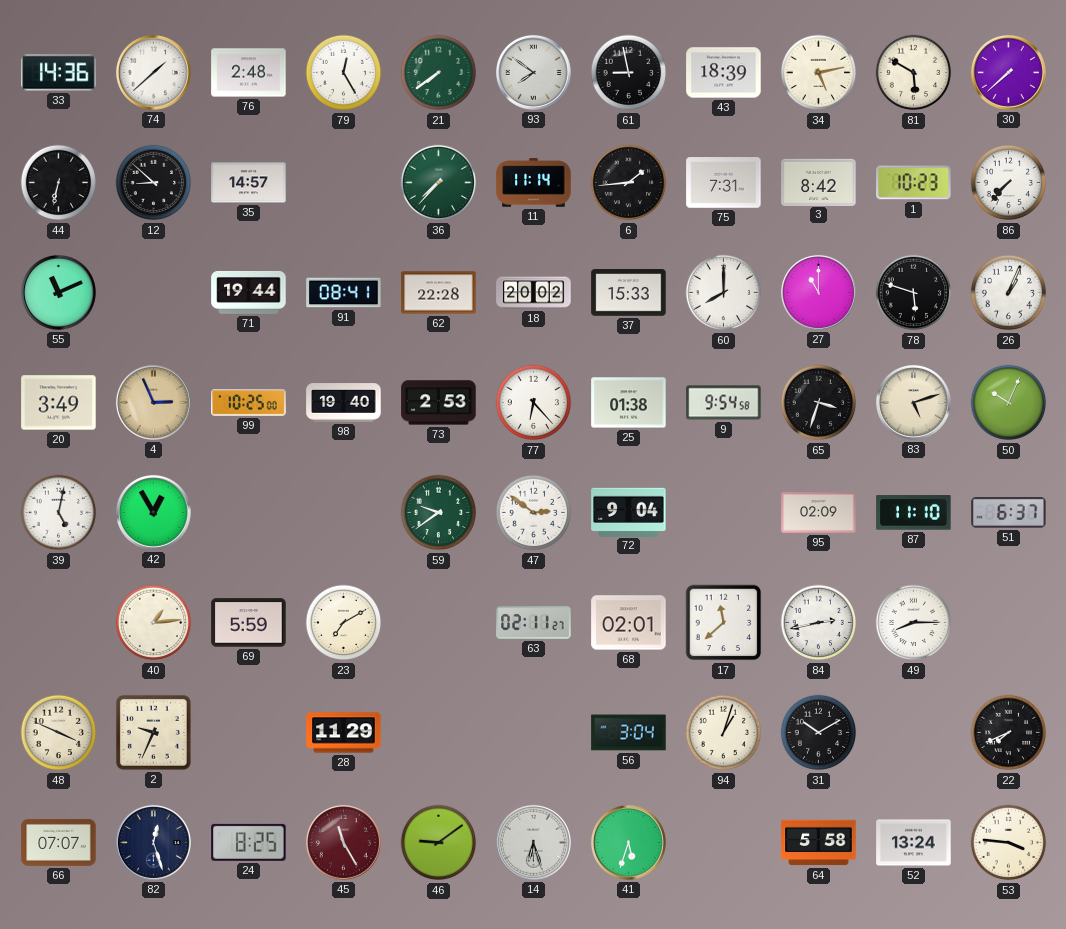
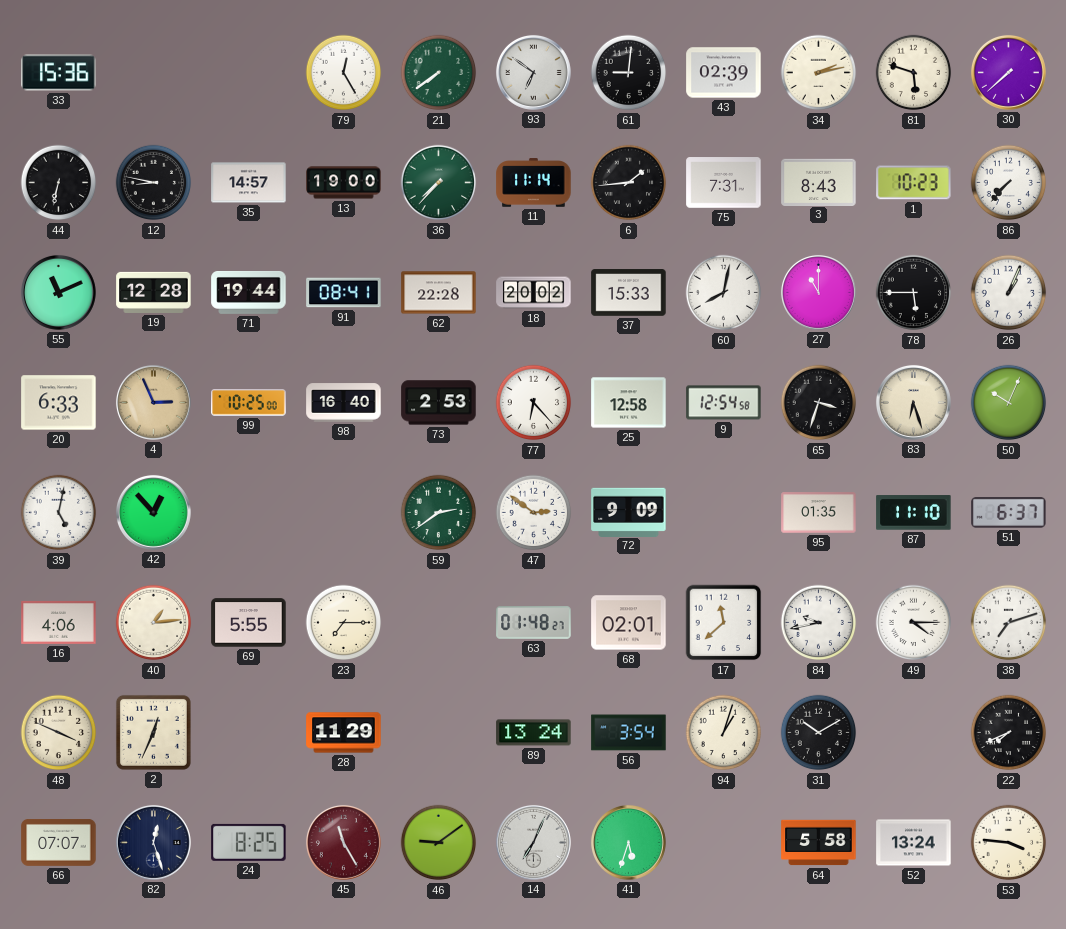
33: 14:36 -> 15:36
74: 1:38 -> none
76: 2:48 -> none
93: 7:51 -> 6:51
61: 8:58 -> 9:01
43: 18:39 -> 02:39
34: 5:13 -> 2:13
81: 5:50 -> 5:48
12: 8:52 -> 8:47
13: none -> 19:00
3: 8:42 -> 8:43
19: none -> 12:28
60: 8:00 -> 8:02
78: 5:48 -> 5:45
20: 3:49 -> 6:33
98: 19:40 -> 16:40
25: 01:38 -> 12:58
9: 9:54 -> 12:54
83: 5:12 -> 6:27
42: 12:55 -> 12:53
59: 9:39 -> 2:39
72: 9:04 -> 9:09
95: 02:09 -> 01:35
16: none -> 4:06
69: 5:59 -> 5:55
23: 7:10 -> 7:15
63: 02:11 -> 01:48
84: 2:43 -> 9:43
49: 8:15 -> 4:15
38: none -> 7:12
2: 9:34 -> 12:34
89: none -> 13:24
56: 3:04 -> 3:54
14: 6:27 -> 7:04
